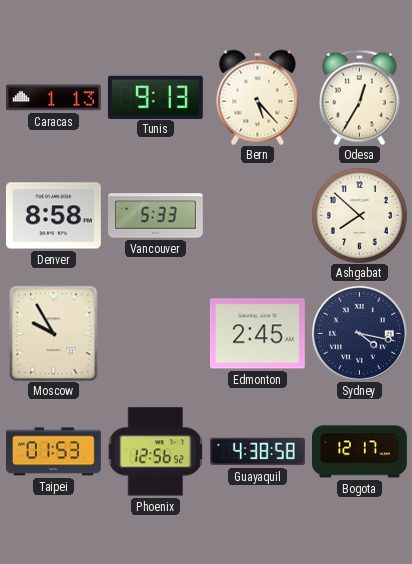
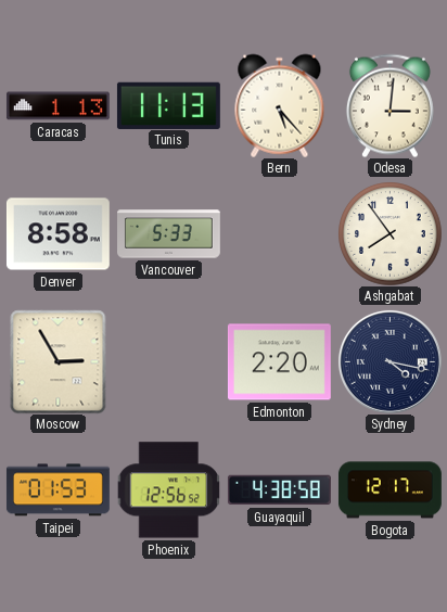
Tunis: 9:13 -> 11:13
Odesa: 12:35 -> 3:01
Ashgabat: 7:52 -> 7:54
Moscow: 9:55 -> 2:55
Edmonton: 2:45 -> 2:20
